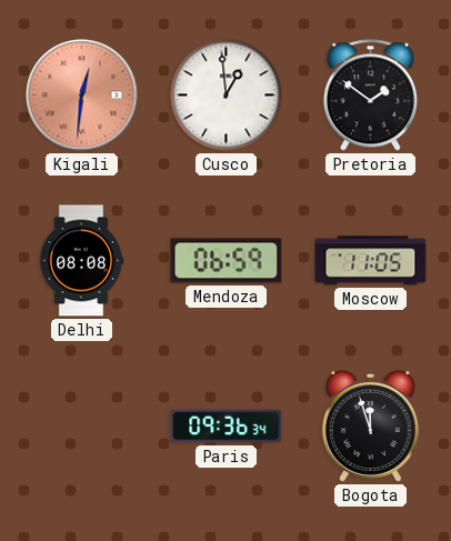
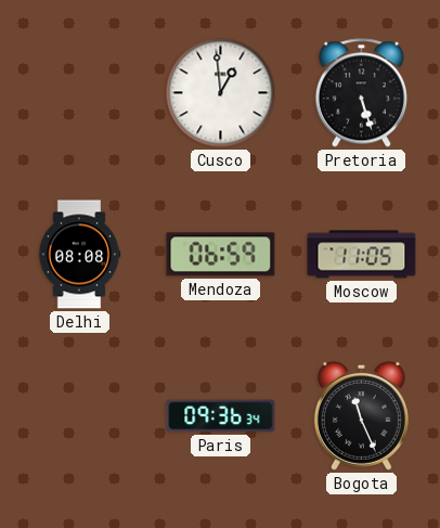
Kigali: 12:31 -> none
Pretoria: 1:51 -> 5:27
Bogota: 11:57 -> 11:26
